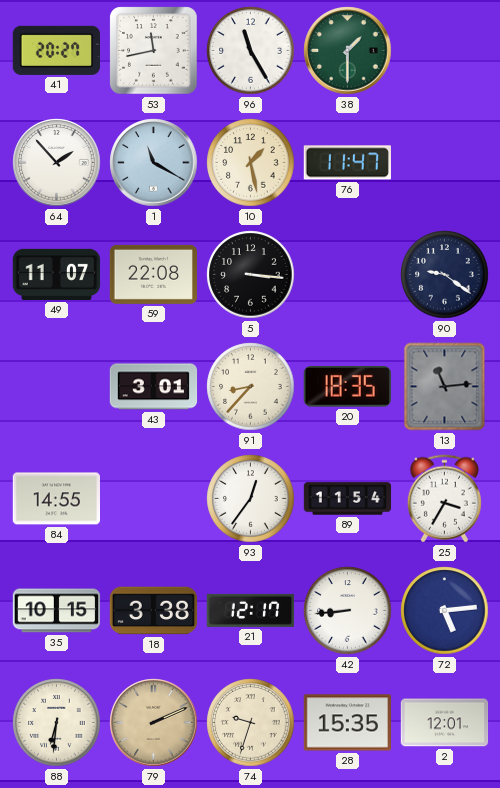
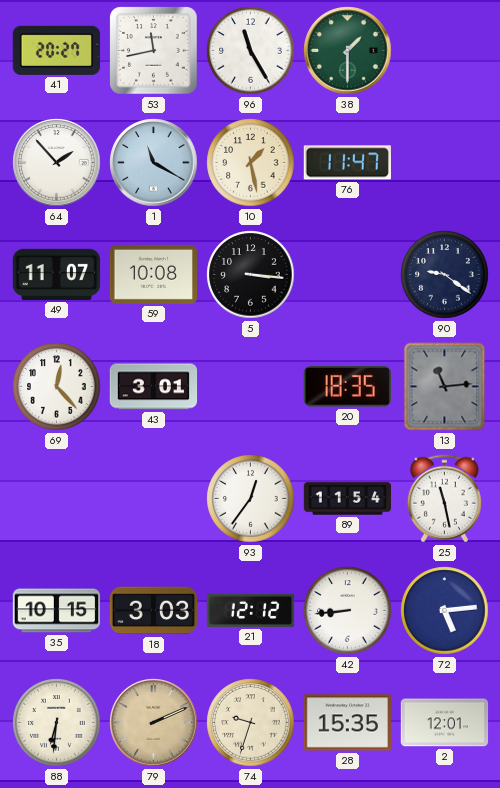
59: 22:08 -> 10:08
69: none -> 12:23
91: 8:37 -> none
84: 14:55 -> none
25: 3:35 -> 11:28
18: 3:38 -> 3:03
21: 12:17 -> 12:12
